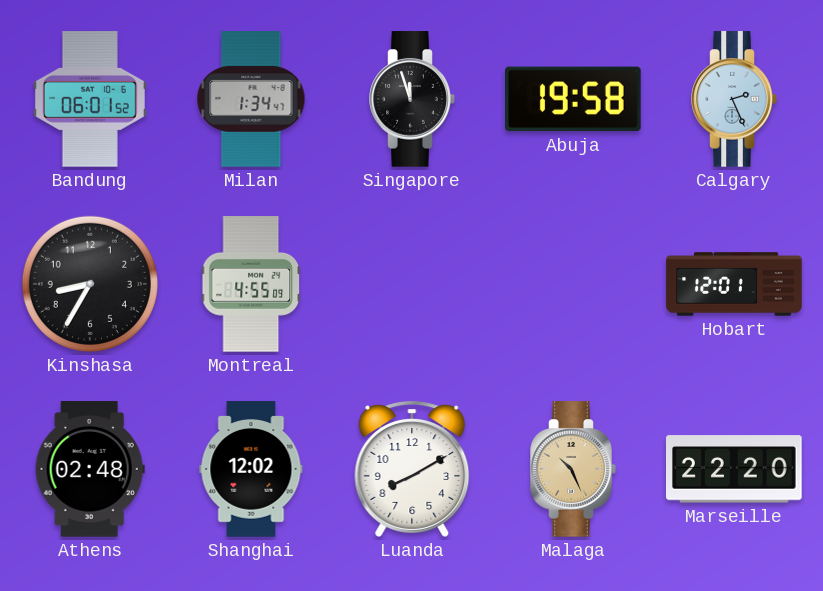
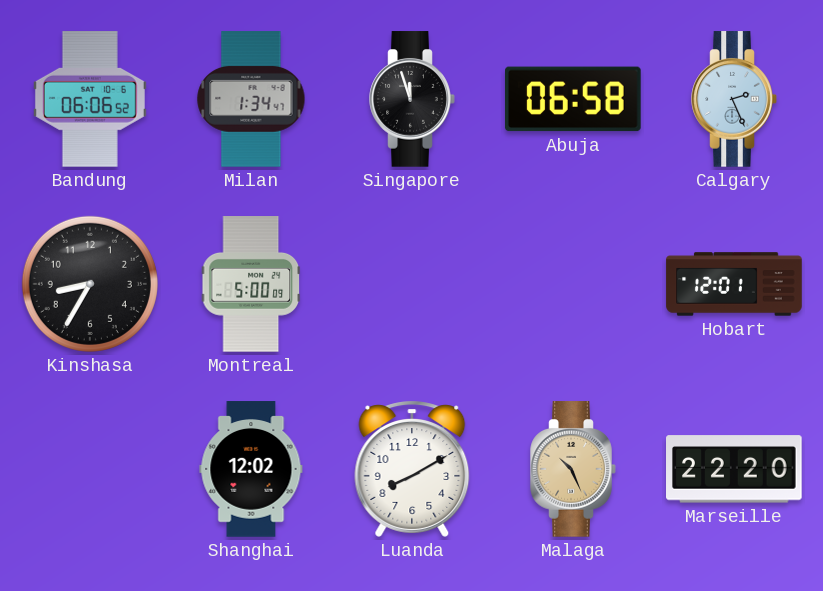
Bandung: 06:01 -> 06:06
Abuja: 19:58 -> 06:58
Montreal: 4:55 -> 5:00
Athens: 02:48 -> none
